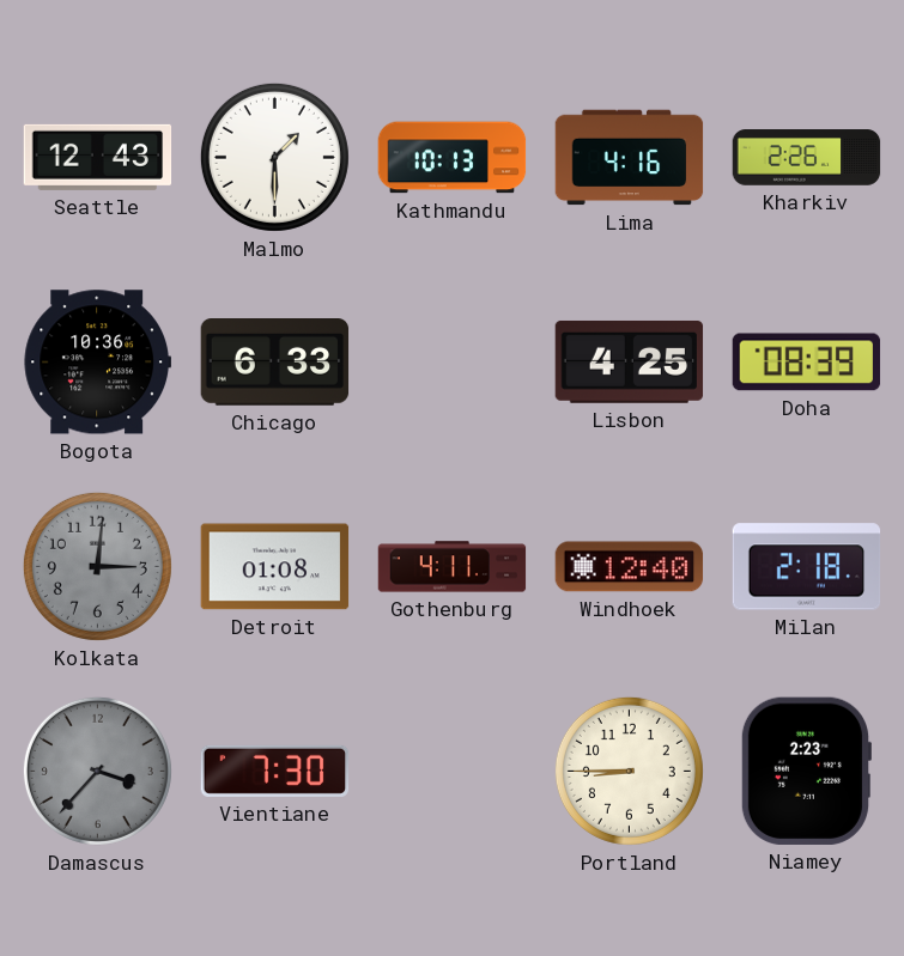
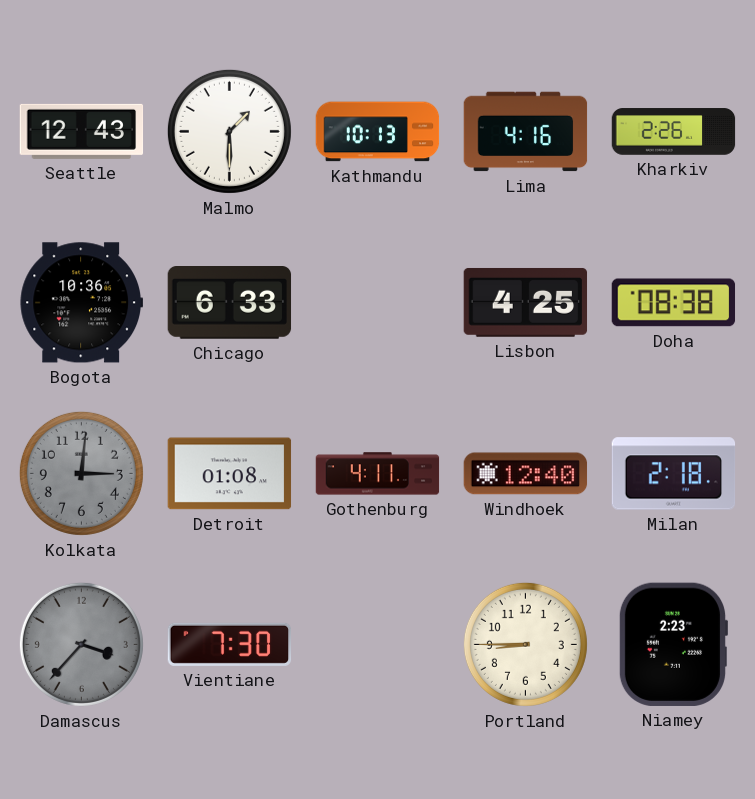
Doha: 08:39 -> 08:38
